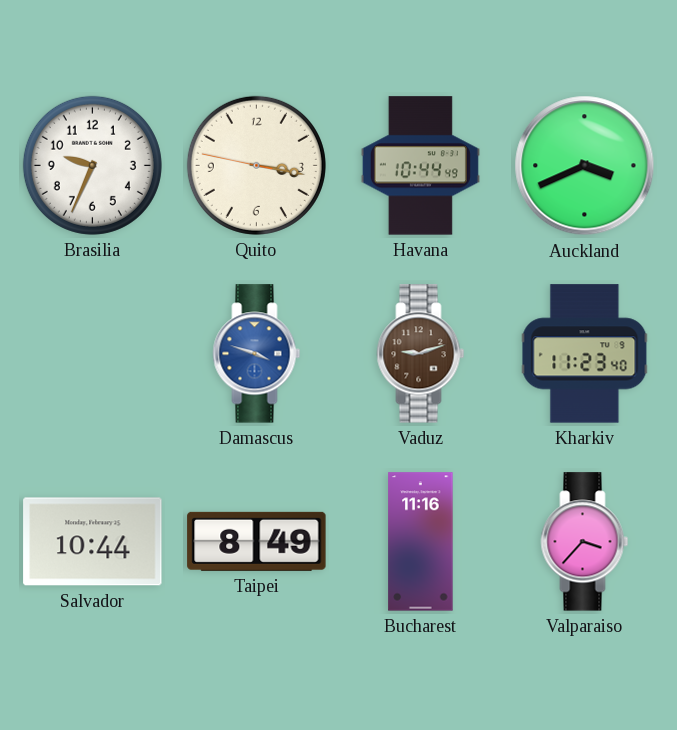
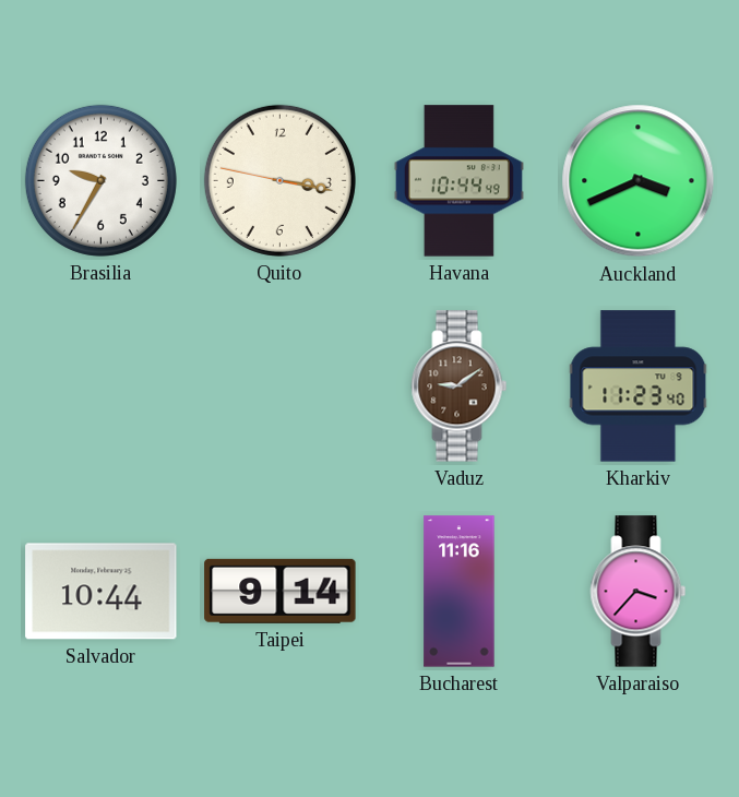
Brasilia: 9:34 -> 9:35
Damascus: 3:48 -> none
Vaduz: 9:12 -> 9:09
Taipei: 8:49 -> 9:14
